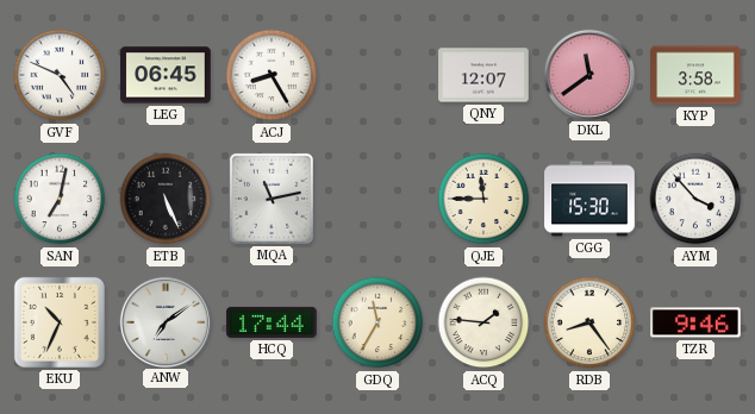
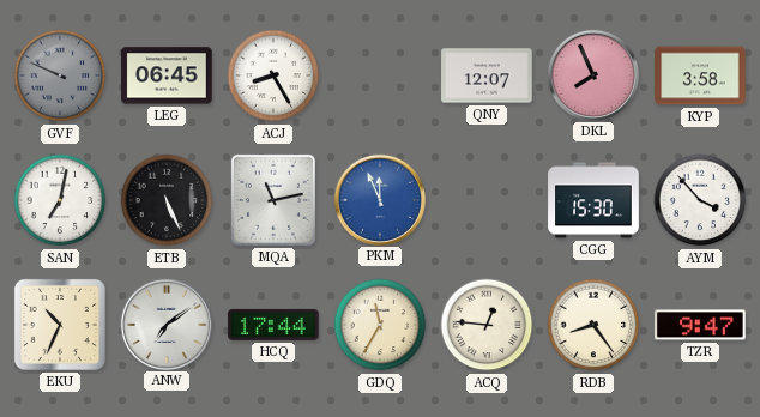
GVF: 4:49 -> 9:49
GVF dial: white -> grey
DKL: 11:39 -> 7:56
PKM: none -> 11:56
QJE: 11:45 -> none
ACQ: 1:46 -> 12:46
TZR: 9:46 -> 9:47
